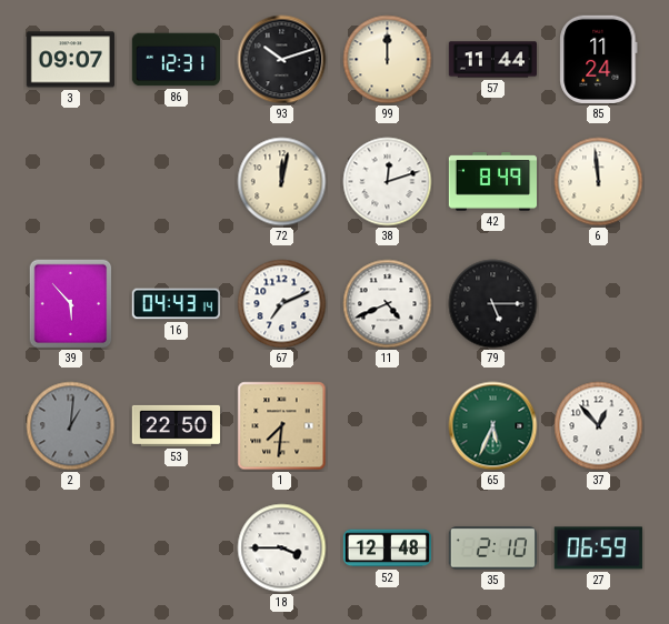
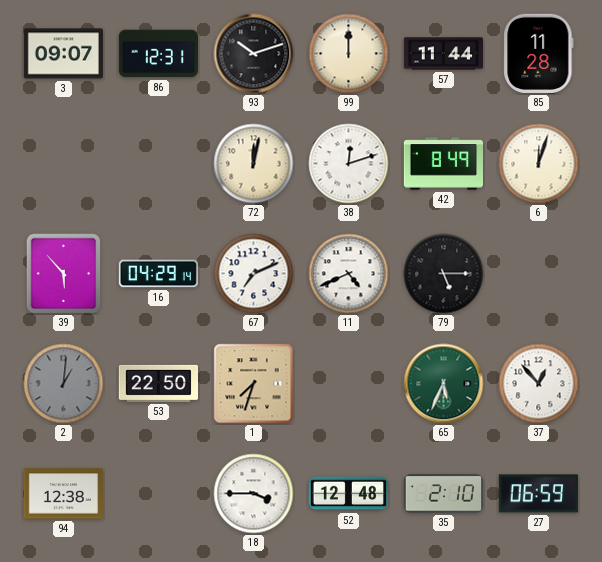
85: 11:24 -> 11:28
6: 11:59 -> 12:03
16: 04:43 -> 04:29
1: 7:31 -> 7:33
94: none -> 12:38
